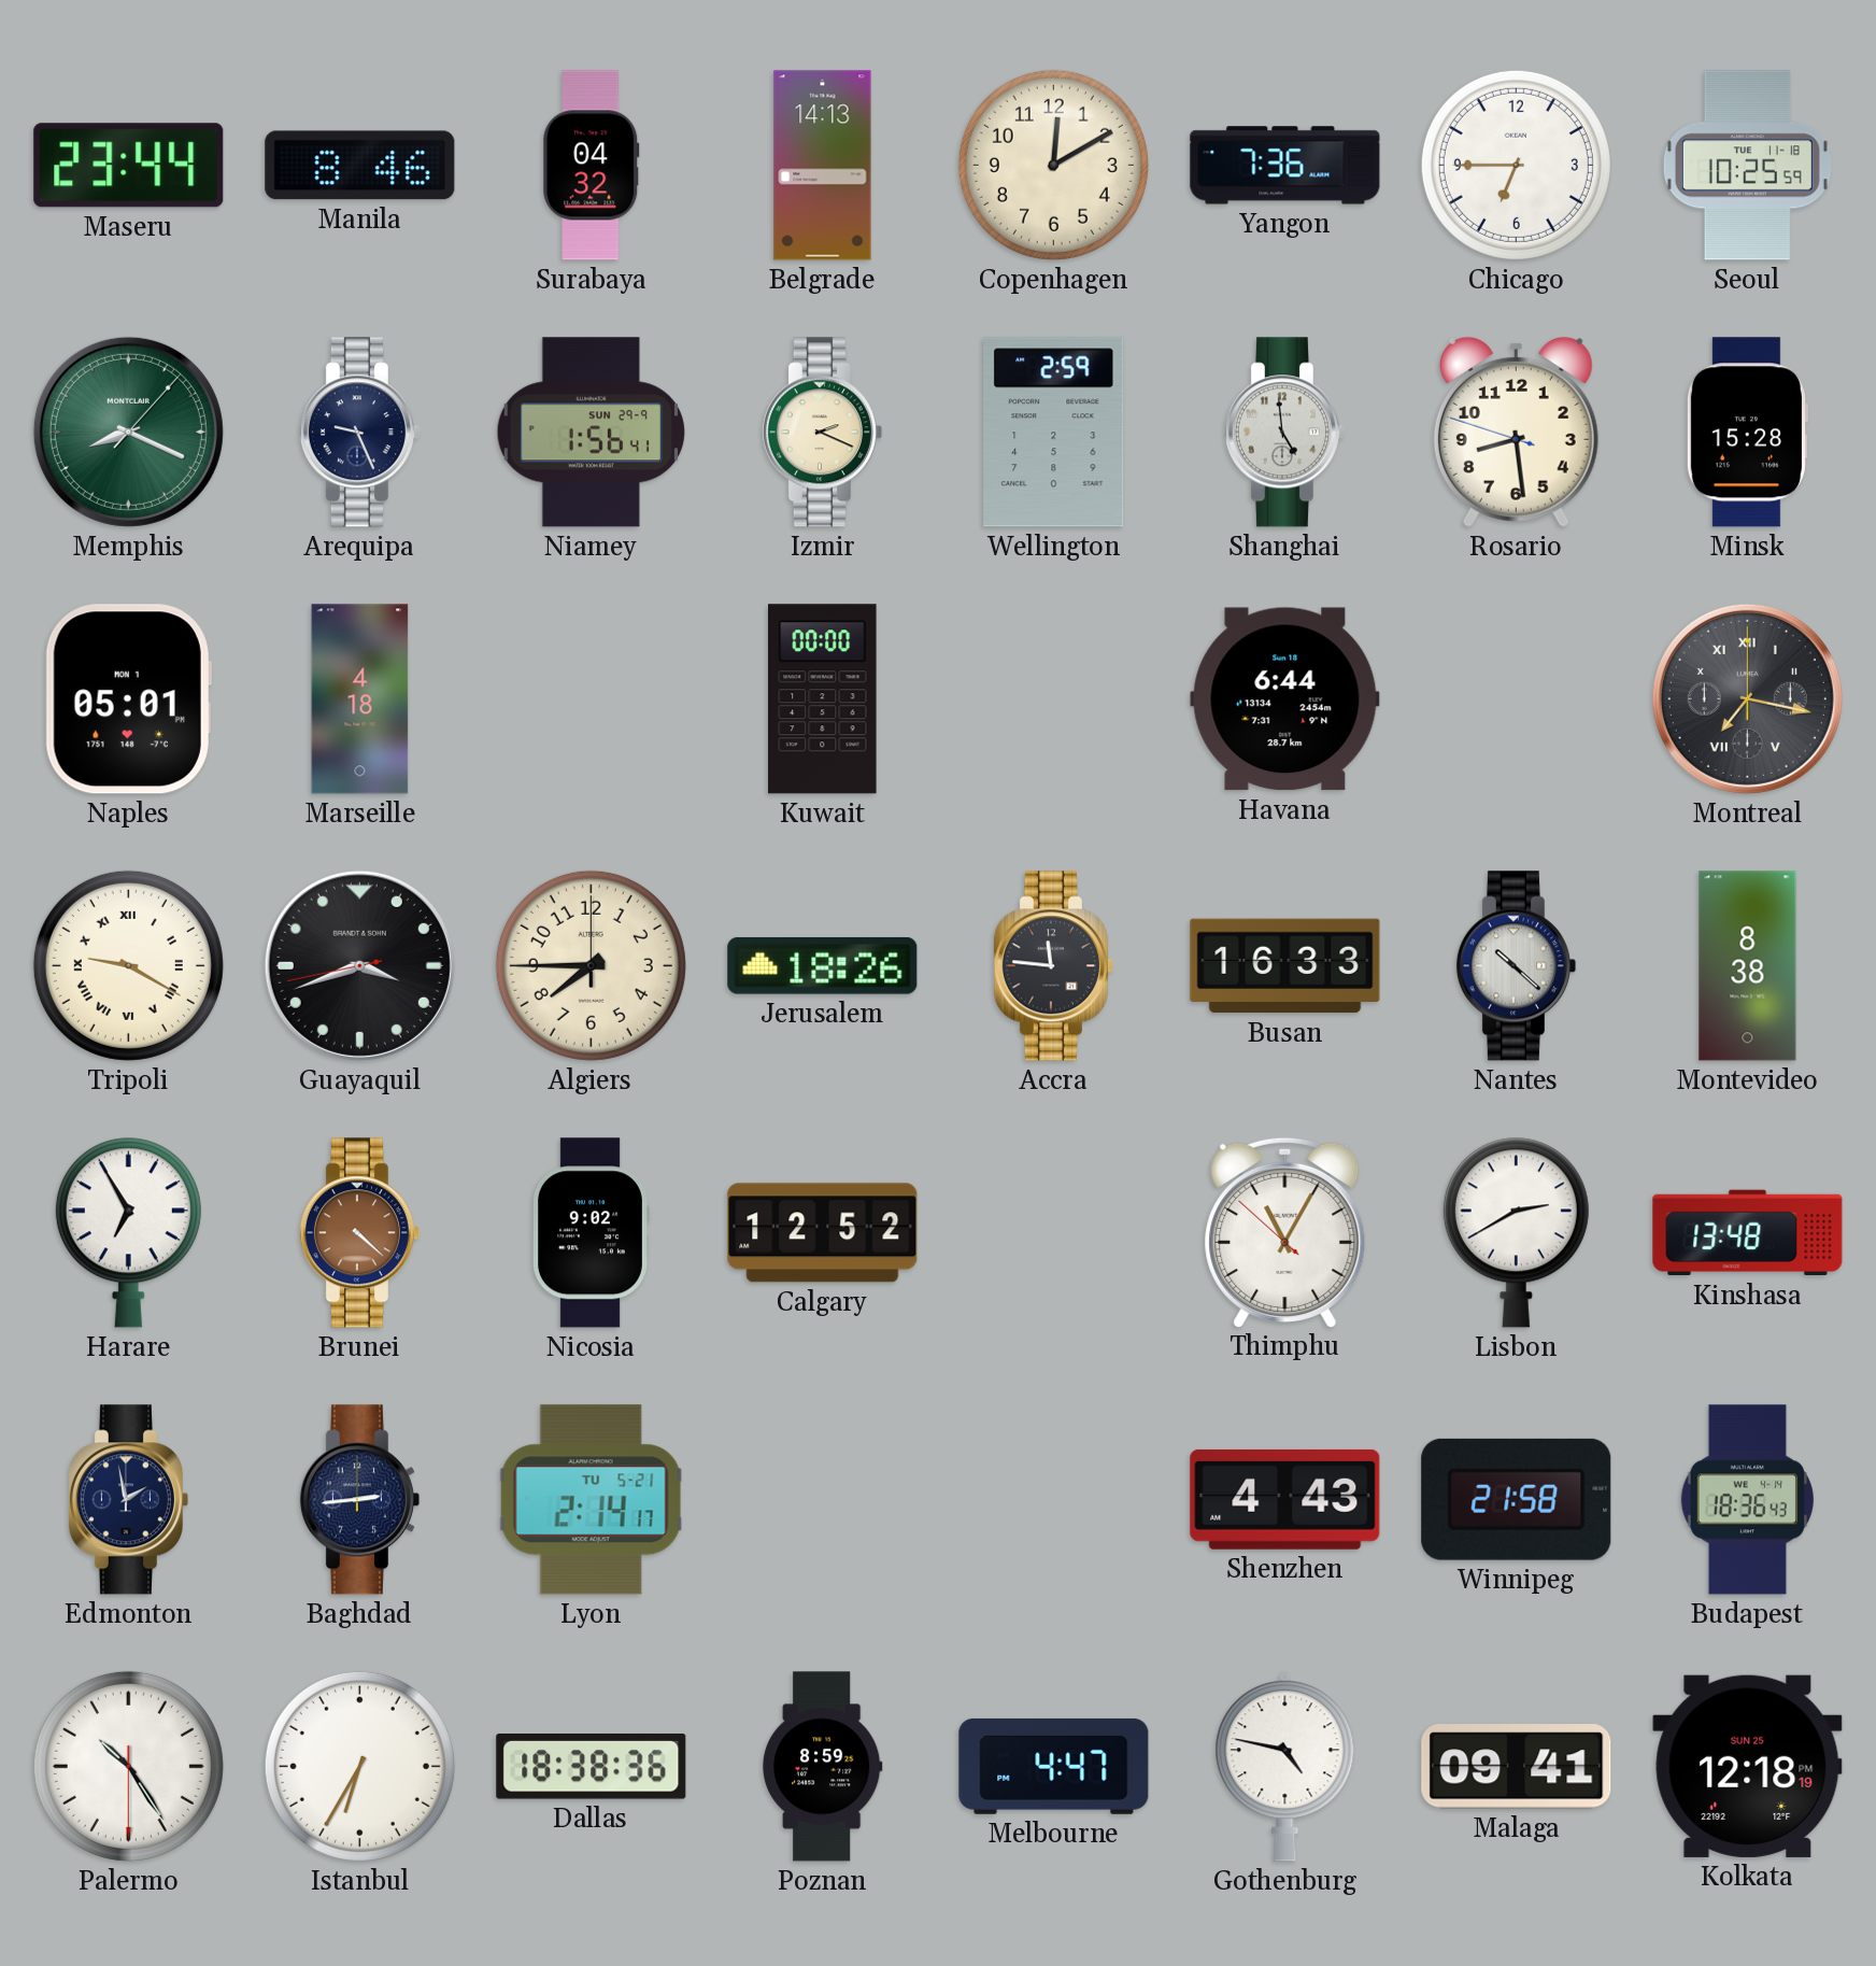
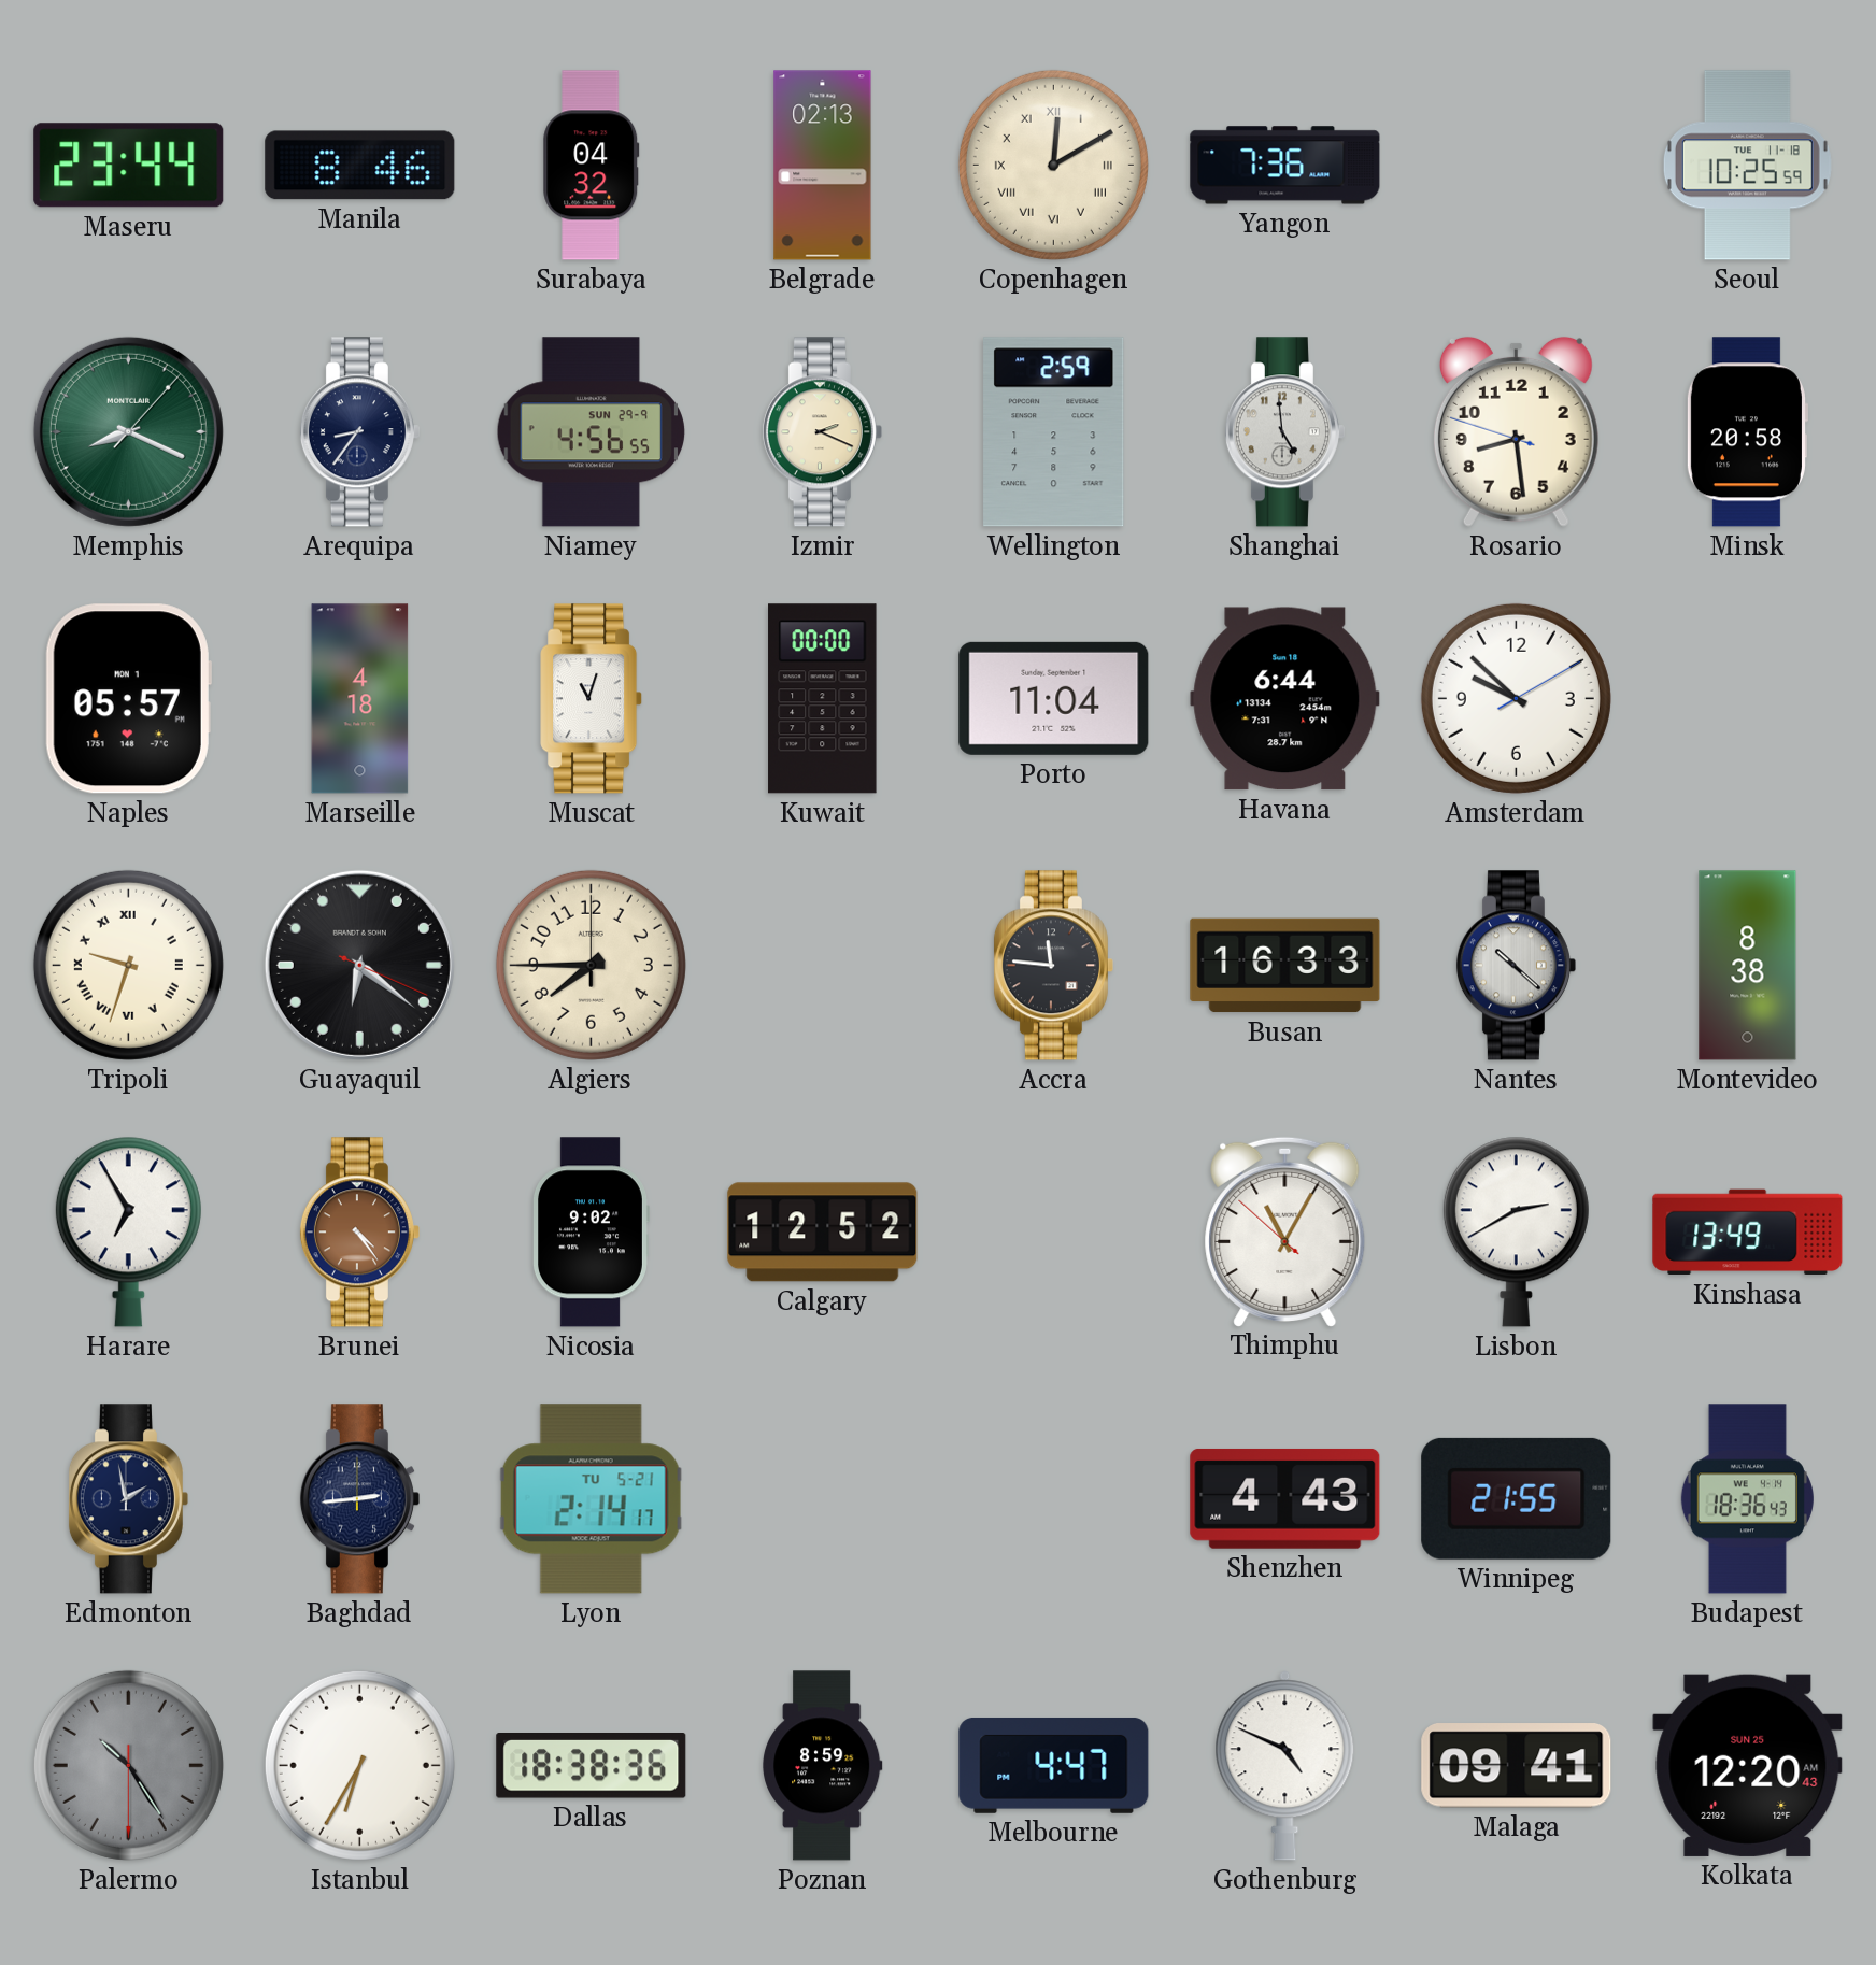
Belgrade: 14:13 -> 02:13
Copenhagen numerals: Arabic -> Roman
Chicago: 6:45 -> none
Arequipa: 9:26 -> 8:36
Niamey: 1:56 -> 4:56
Minsk: 15:28 -> 20:58
Naples: 05:01 -> 05:57
Muscat: none -> 11:03
Porto: none -> 11:04
Amsterdam: none -> 9:52
Montreal: 7:17 -> none
Tripoli: 9:20 -> 9:33
Guayaquil: 3:41 -> 6:21
Jerusalem: 18:26 -> none
Brunei: 4:22 -> 4:24
Kinshasa: 13:48 -> 13:49
Winnipeg: 21:58 -> 21:55
Palermo dial: white -> grey
Gothenburg: 4:47 -> 4:49
Kolkata: 12:18 -> 12:20
